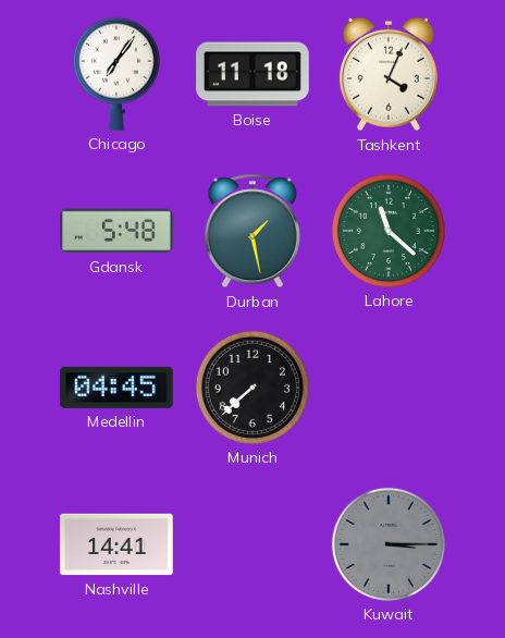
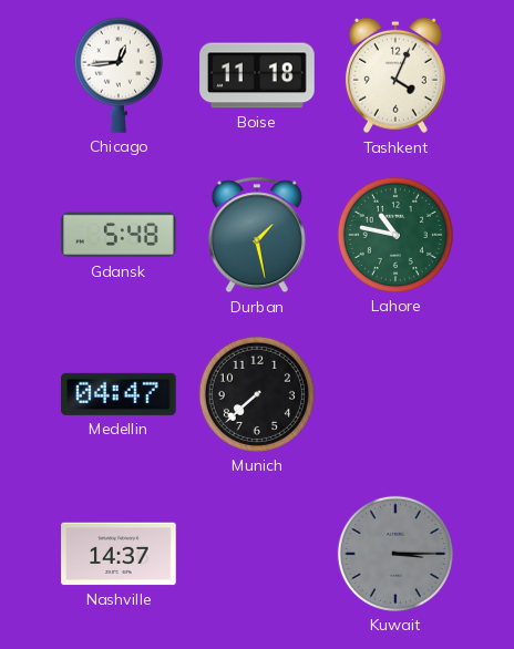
Chicago: 7:06 -> 12:44
Lahore: 11:22 -> 10:47
Medellin: 04:45 -> 04:47
Nashville: 14:41 -> 14:37
